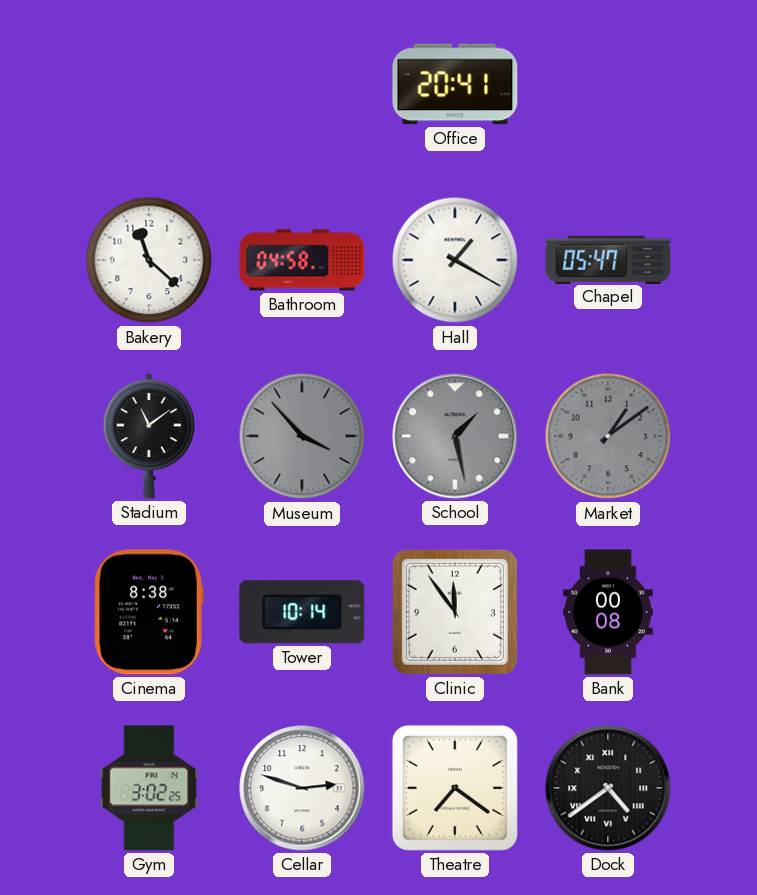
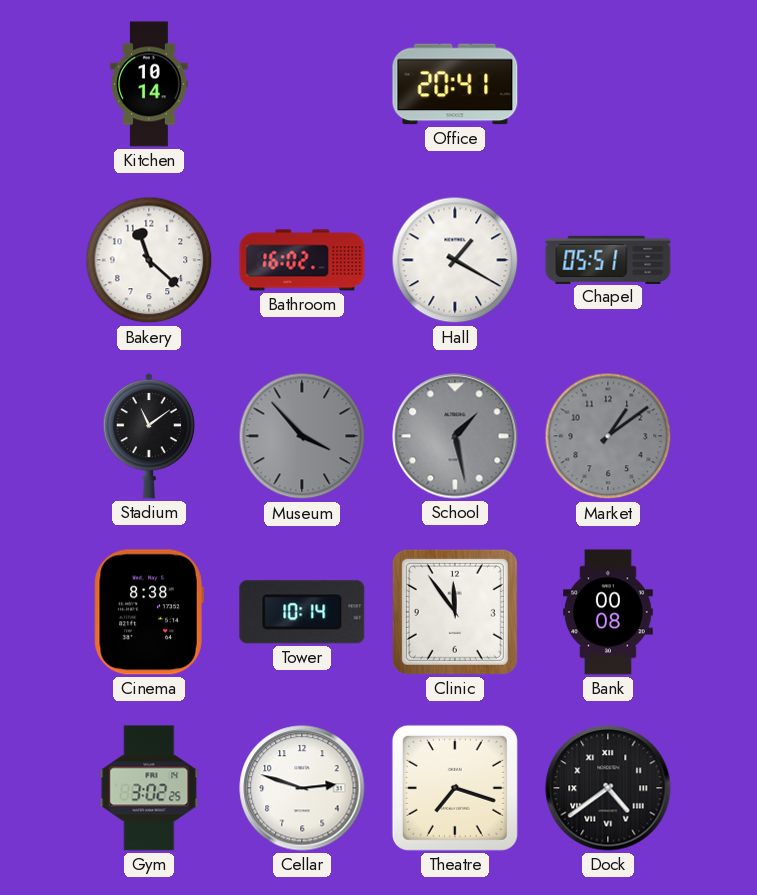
Kitchen: none -> 10:14
Bathroom: 04:58 -> 16:02
Chapel: 05:47 -> 05:51
Theatre: 7:21 -> 7:18
